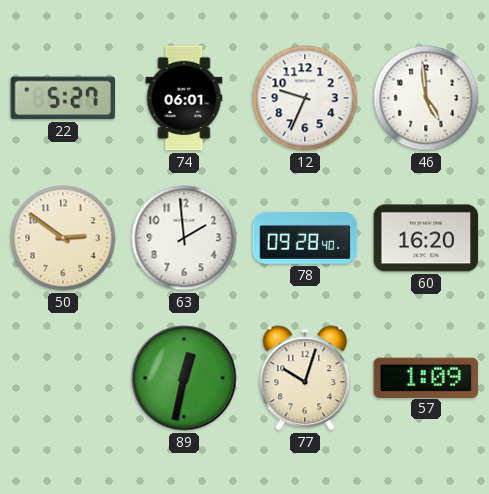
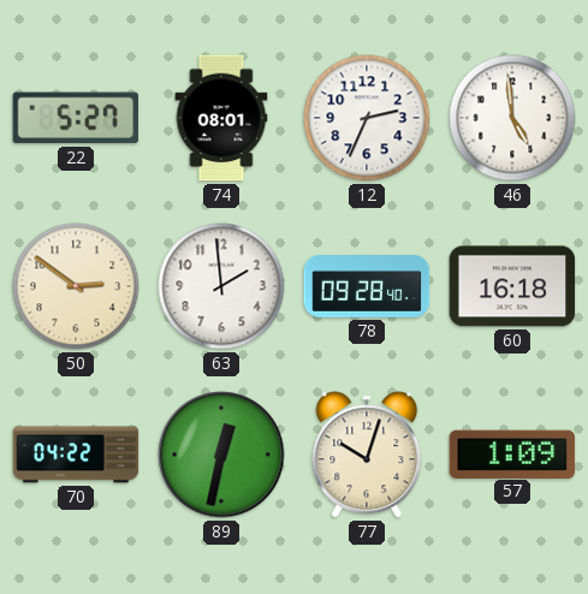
74: 06:01 -> 08:01
12: 9:34 -> 2:34
60: 16:20 -> 16:18
70: none -> 04:22
